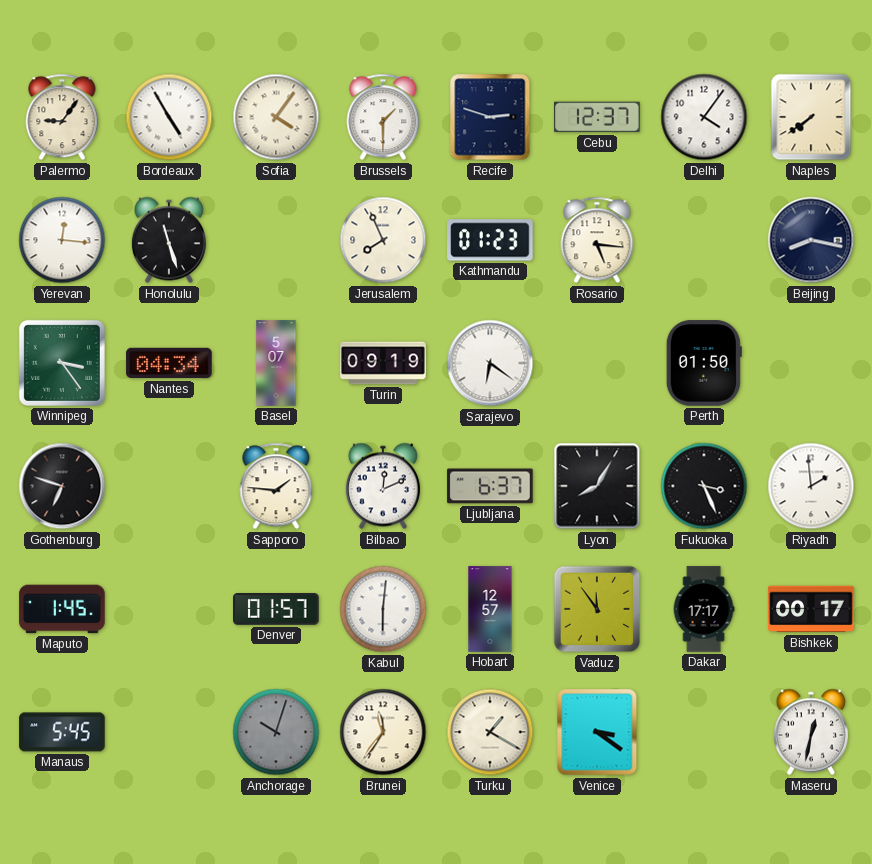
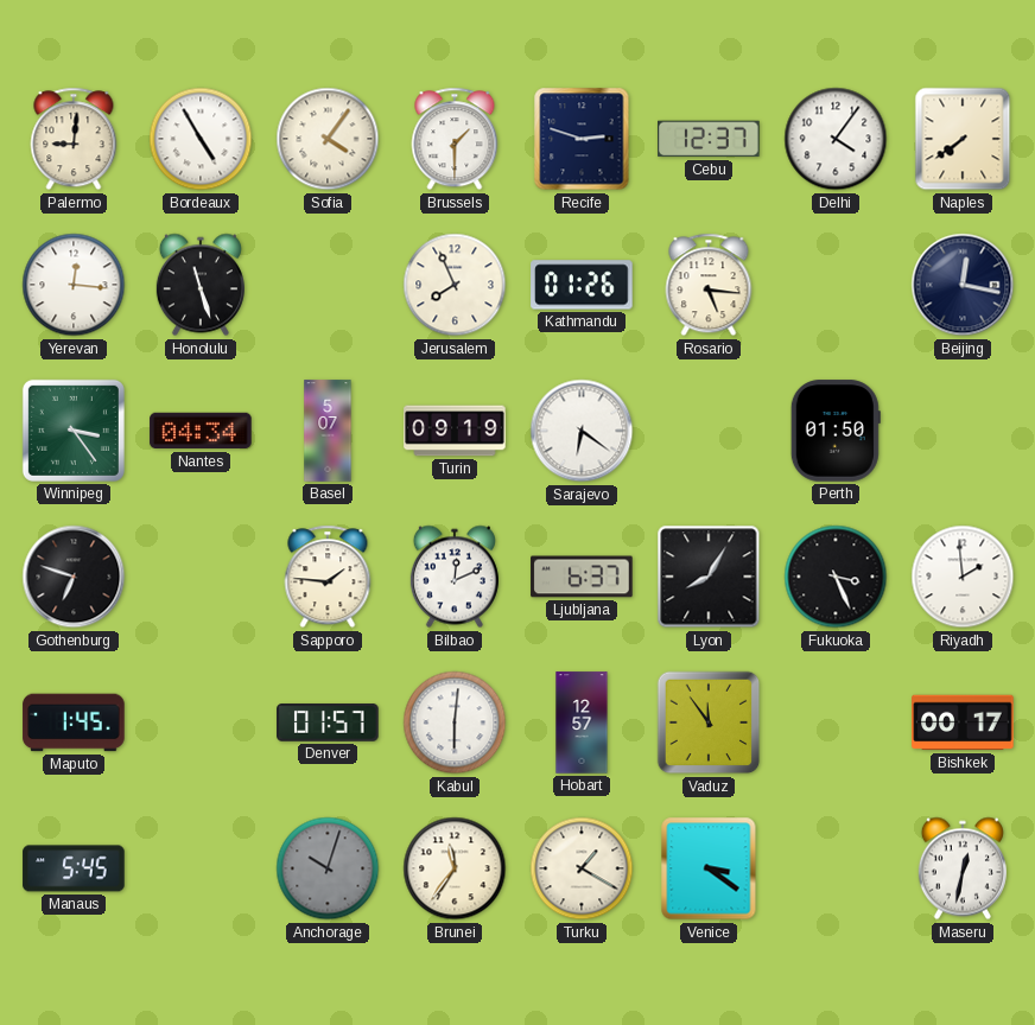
Palermo: 9:06 -> 9:01
Kathmandu: 01:23 -> 01:26
Beijing: 8:17 -> 12:17
Dakar: 17:17 -> none
